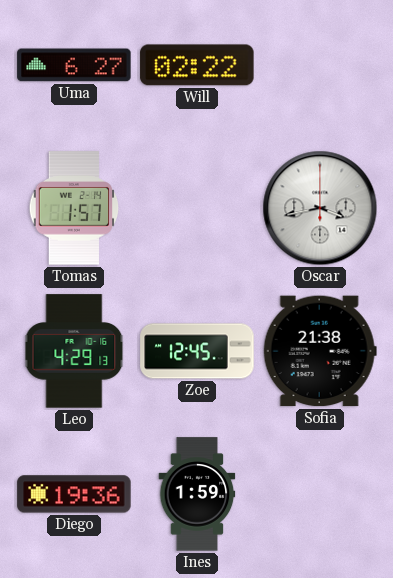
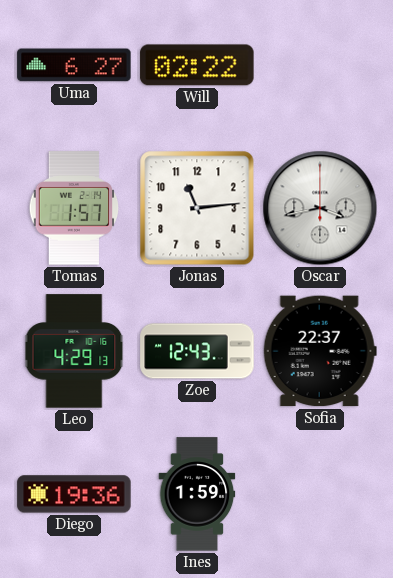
Jonas: none -> 11:14
Zoe: 12:45 -> 12:43
Sofia: 21:38 -> 22:37
